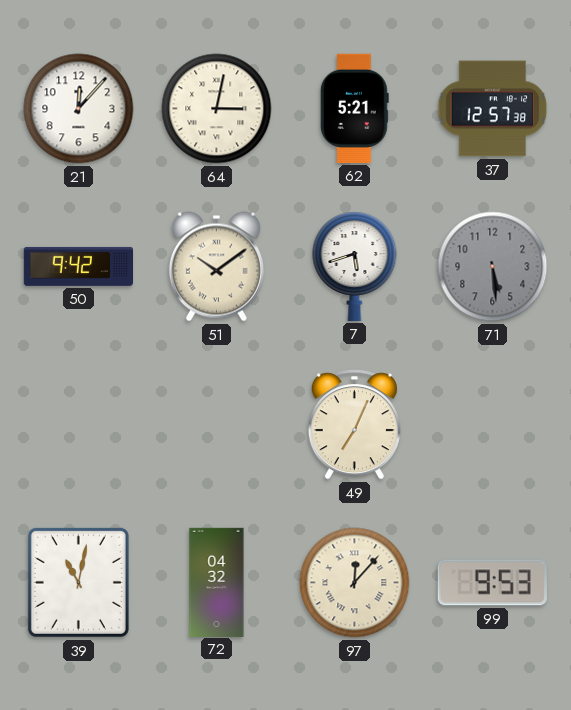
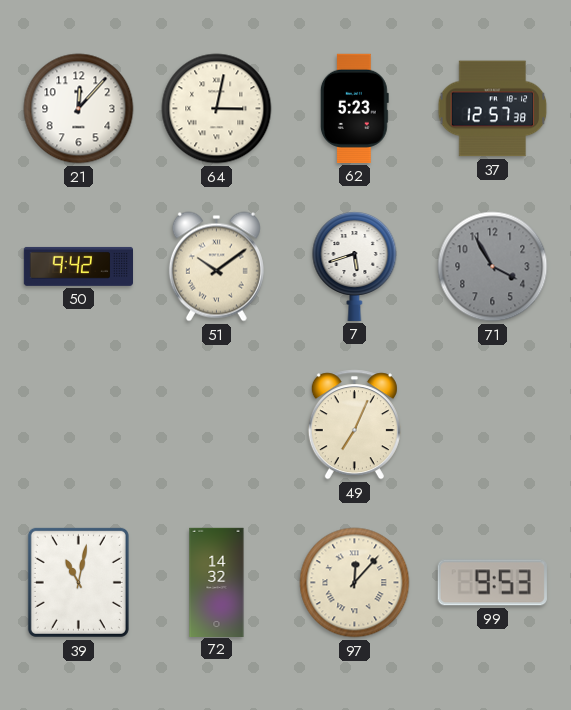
62: 5:21 -> 5:23
71: 5:29 -> 3:55
72: 04:32 -> 14:32
